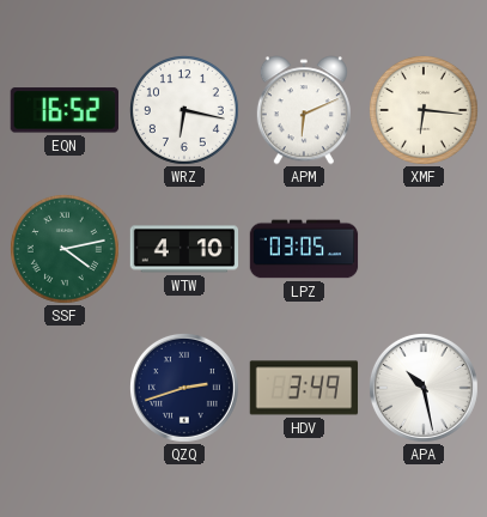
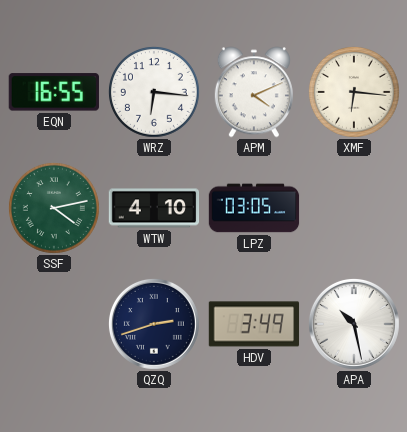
EQN: 16:52 -> 16:55
WRZ: 6:17 -> 6:16
APM: 6:11 -> 4:11
